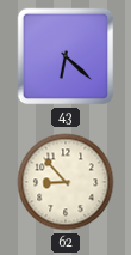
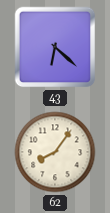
62: 8:53 -> 8:06
